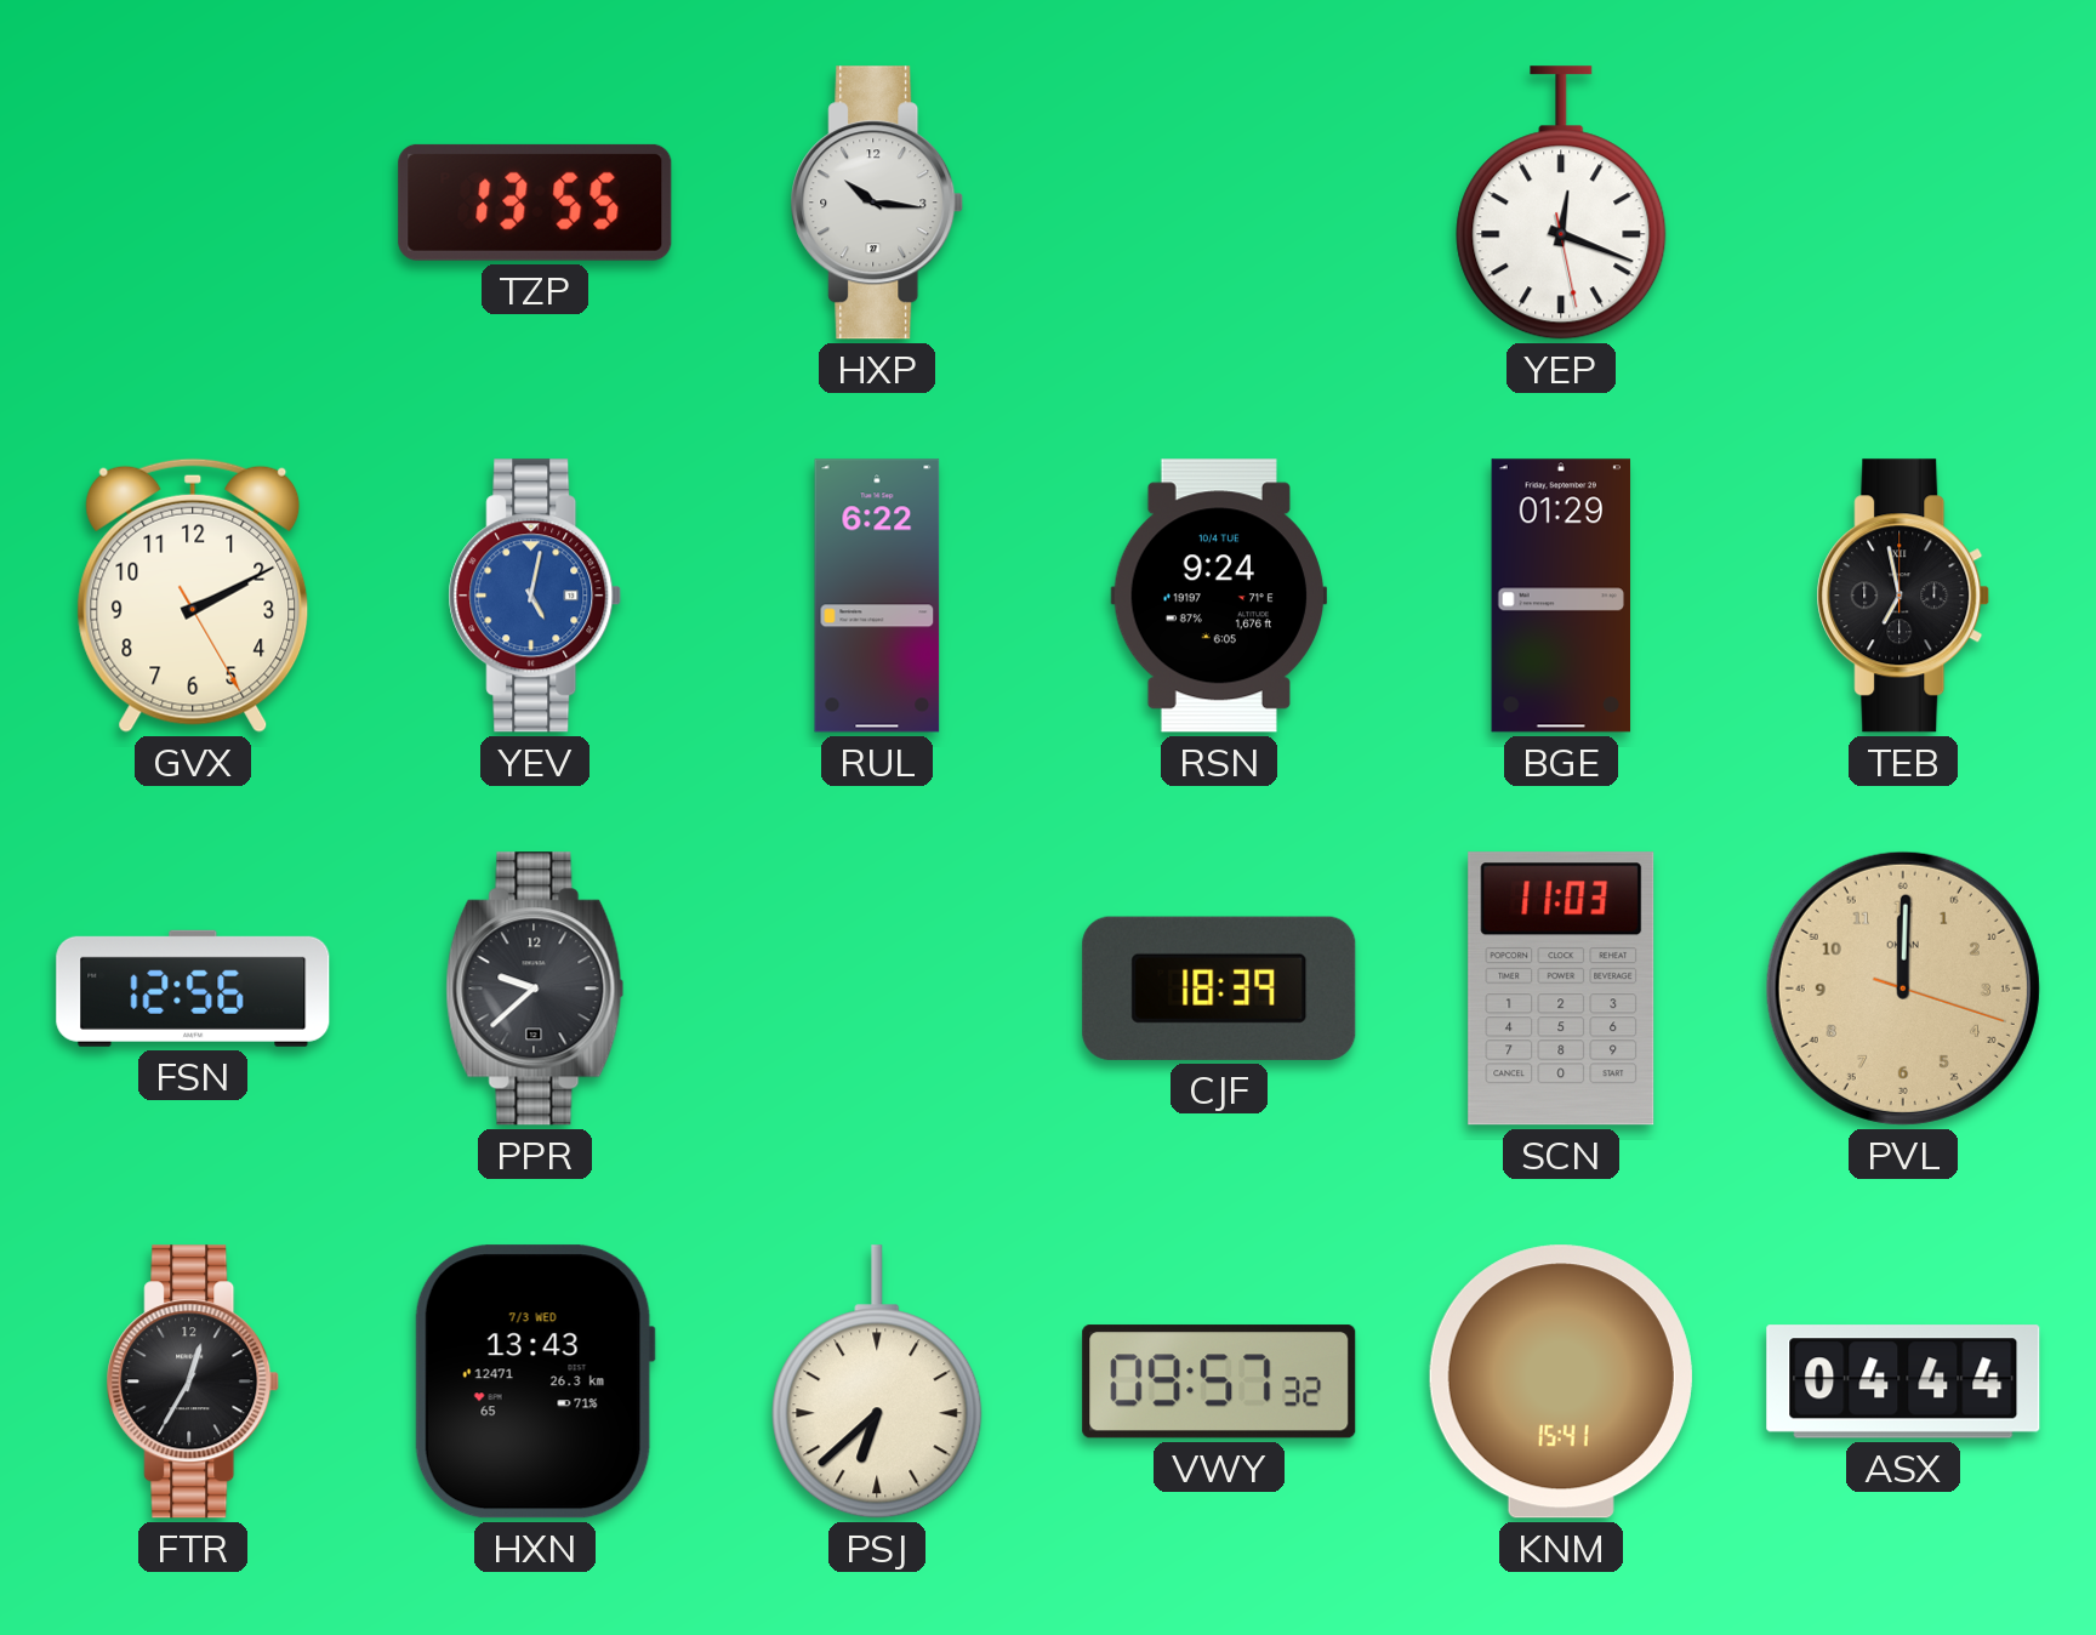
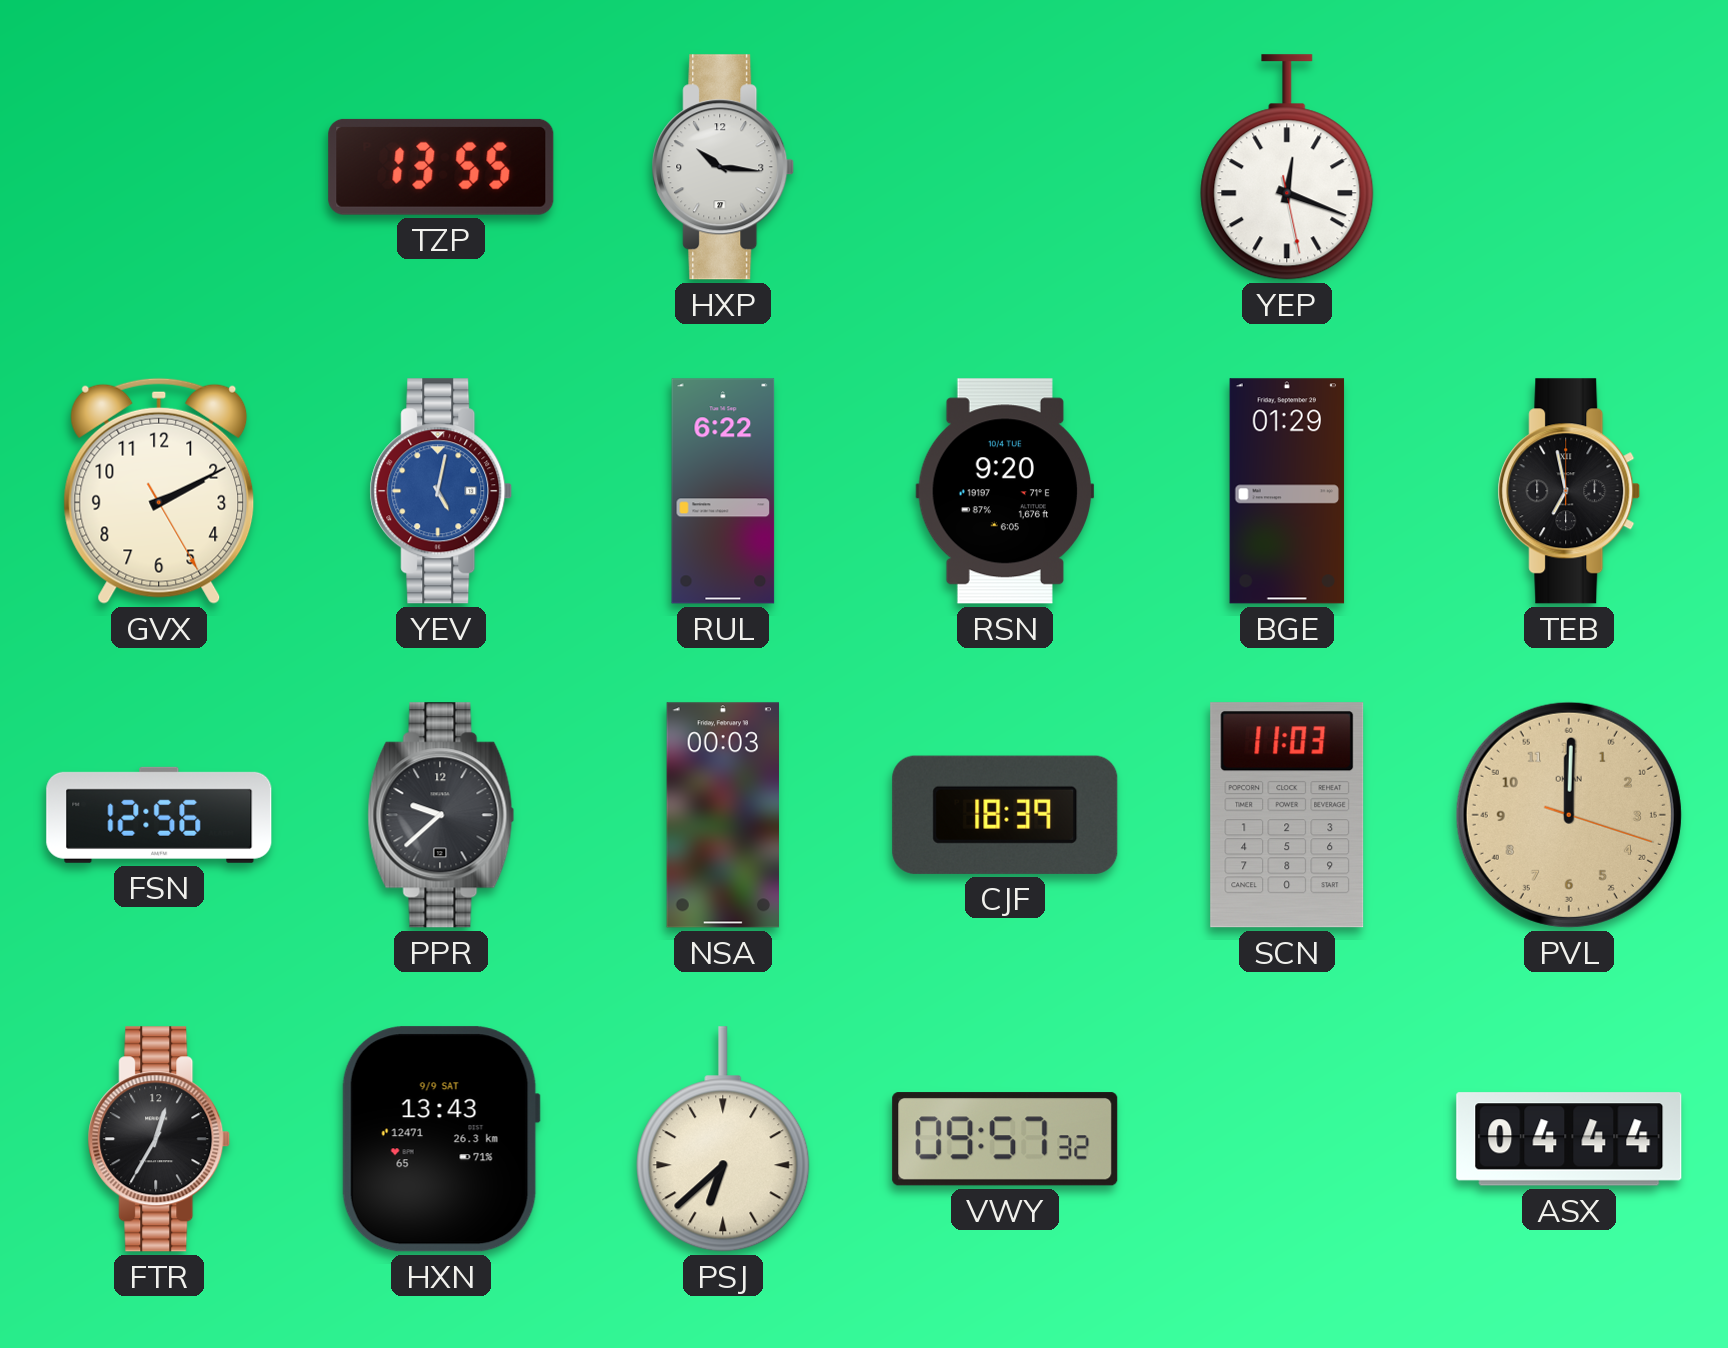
RSN: 9:24 -> 9:20
NSA: none -> 00:03
HXN date: 7/3 WED -> 9/9 SAT
KNM: 15:41 -> none
